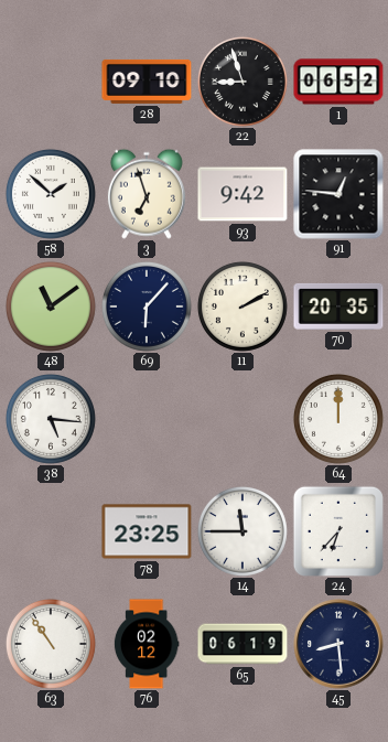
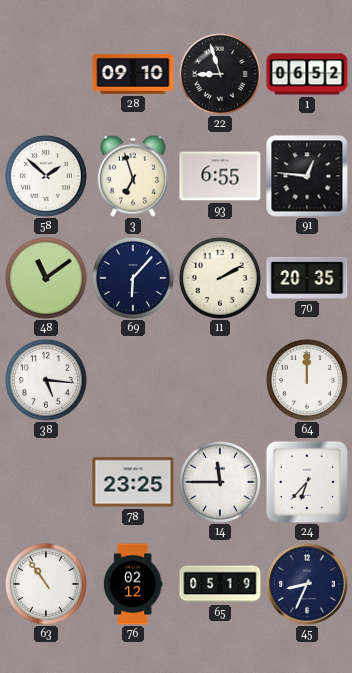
93: 9:42 -> 6:55
65: 06:19 -> 05:19
45: 8:29 -> 8:34
